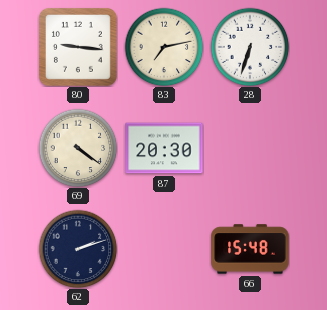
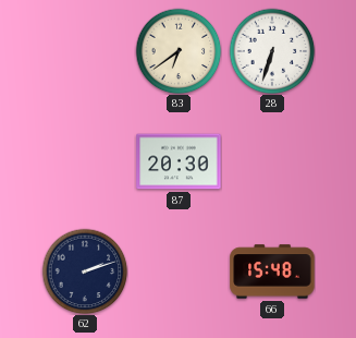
80: 9:16 -> none
83: 7:13 -> 6:39
69: 4:21 -> none
